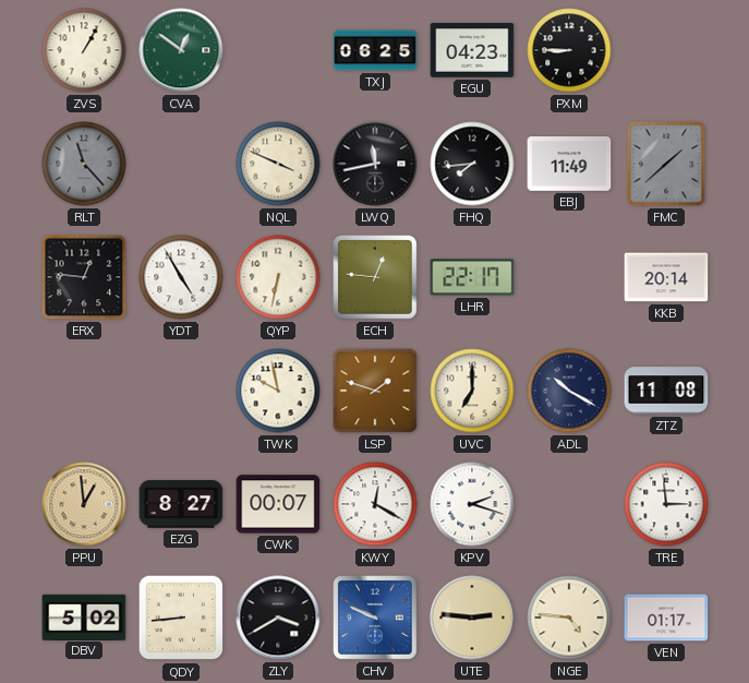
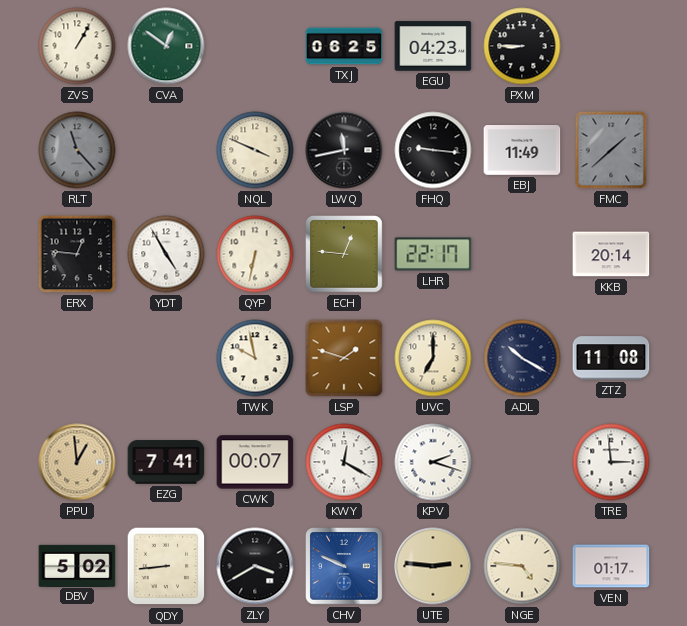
FHQ: 7:44 -> 9:16
EZG: 8:27 -> 7:41
